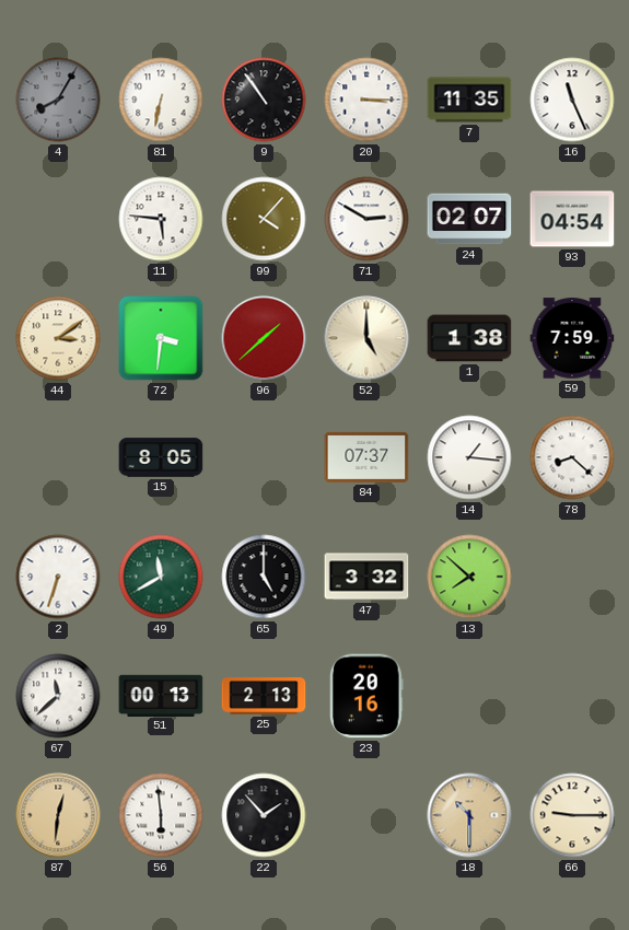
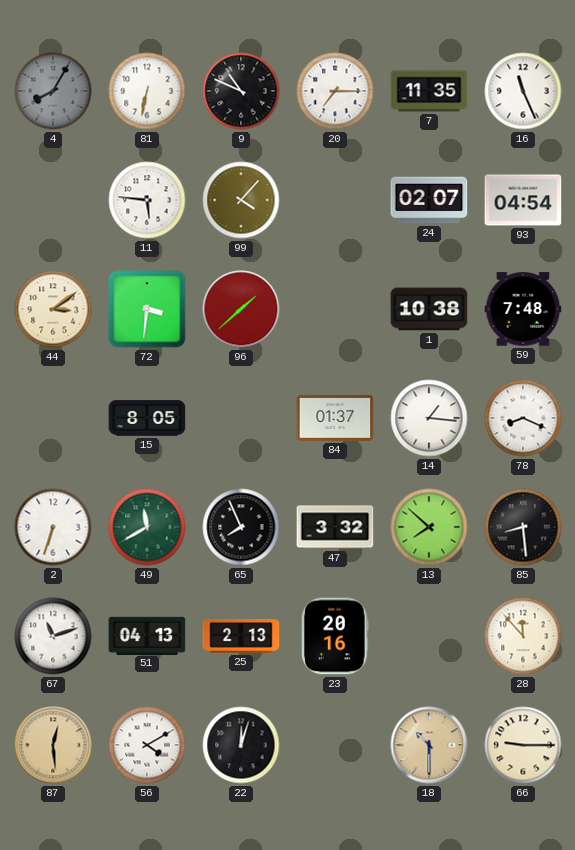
9: 10:54 -> 10:49
20: 3:15 -> 7:15
71: 2:50 -> none
52: 5:00 -> none
1: 1:38 -> 10:38
59: 7:59 -> 7:48
84: 07:37 -> 01:37
78: 8:22 -> 8:19
65: 5:00 -> 7:56
85: none -> 8:29
67: 11:38 -> 11:12
51: 00:13 -> 04:13
28: none -> 11:53
87: 12:31 -> 12:29
56: 5:59 -> 4:10
22: 1:53 -> 12:03
